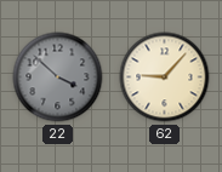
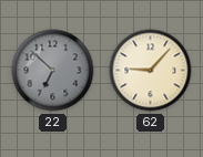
22: 3:52 -> 6:52
